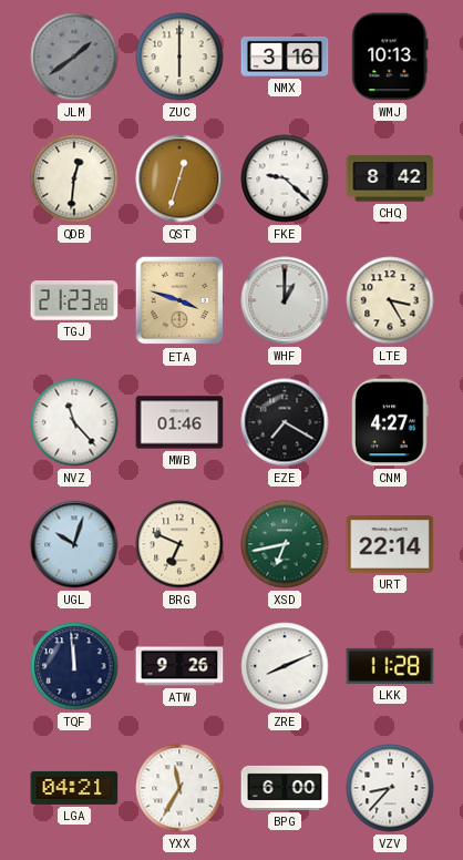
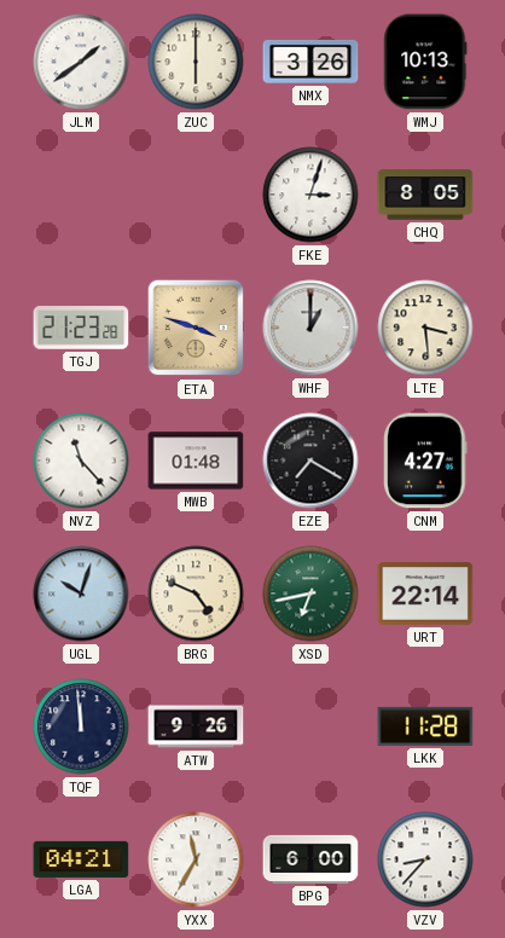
JLM dial: grey -> white
NMX: 3:16 -> 3:26
QDB: 12:31 -> none
QST: 12:33 -> none
FKE: 9:22 -> 3:03
CHQ: 8:42 -> 8:05
LTE: 3:25 -> 3:29
MWB: 01:46 -> 01:48
BRG: 6:49 -> 4:49
ZRE: 8:11 -> none
